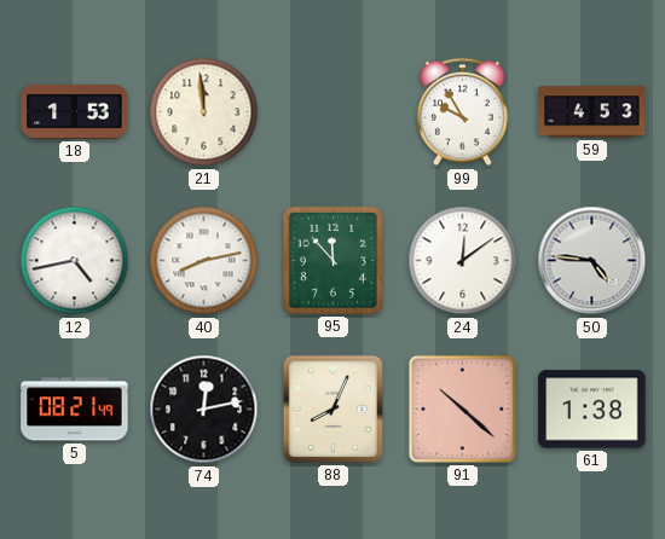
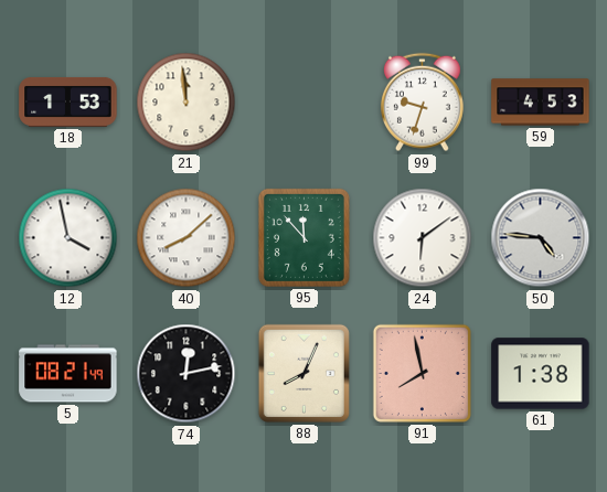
99: 9:55 -> 9:33
12: 4:43 -> 3:58
40: 8:13 -> 8:08
24: 12:09 -> 6:09
91: 10:22 -> 7:58
